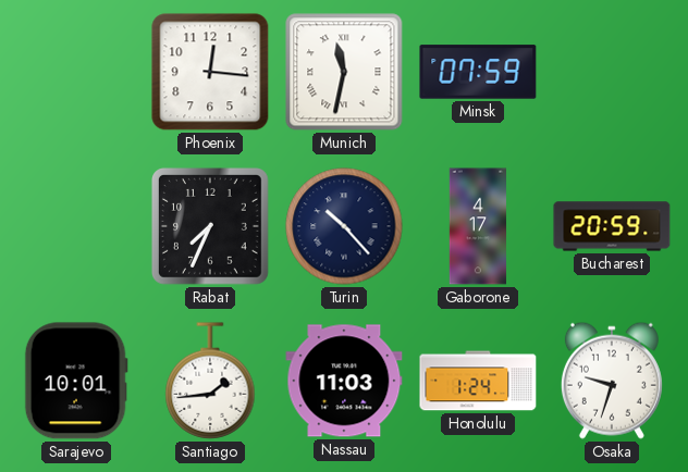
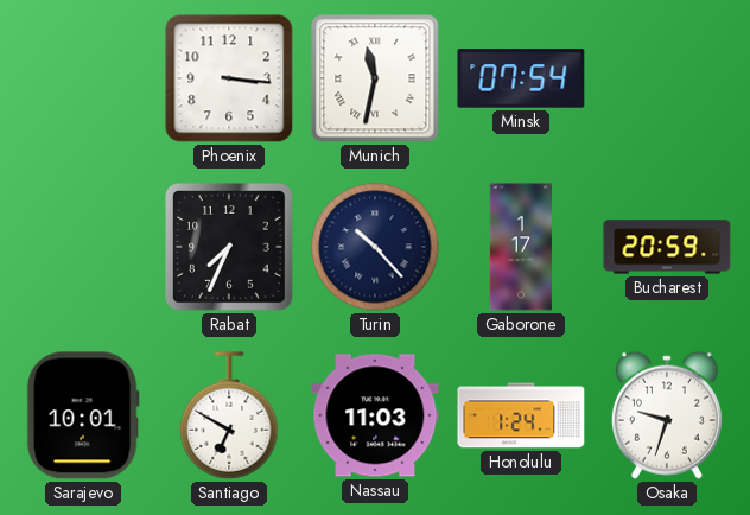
Phoenix: 12:16 -> 3:16
Minsk: 07:59 -> 07:54
Gaborone: 4:17 -> 1:17
Santiago: 1:44 -> 6:50
